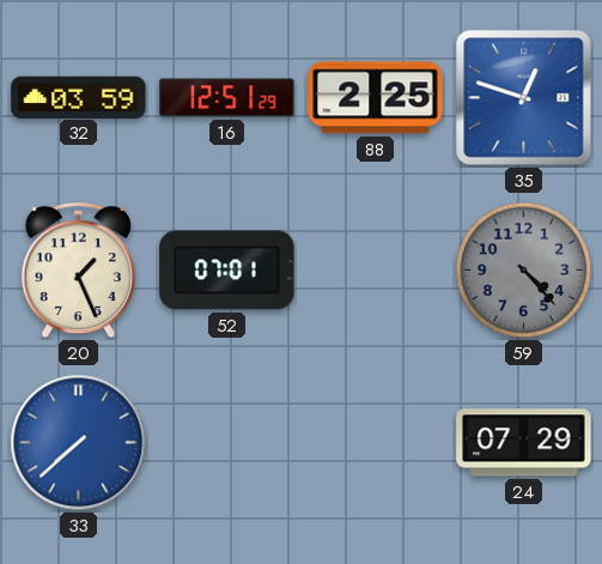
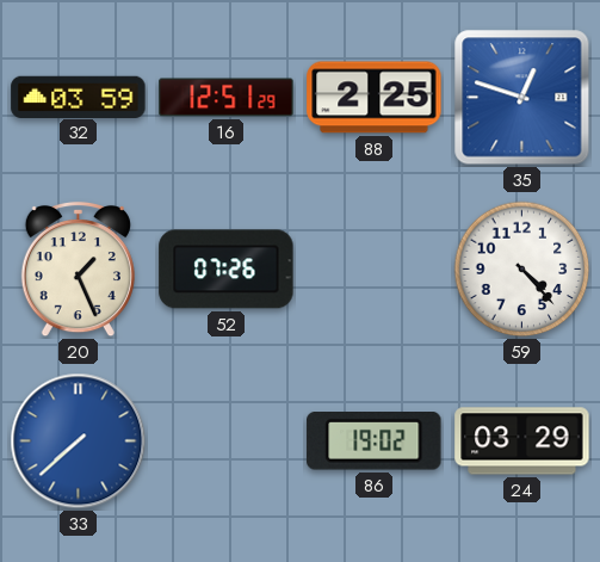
52: 07:01 -> 07:26
59 dial: grey -> white
86: none -> 19:02
24: 07:29 -> 03:29
